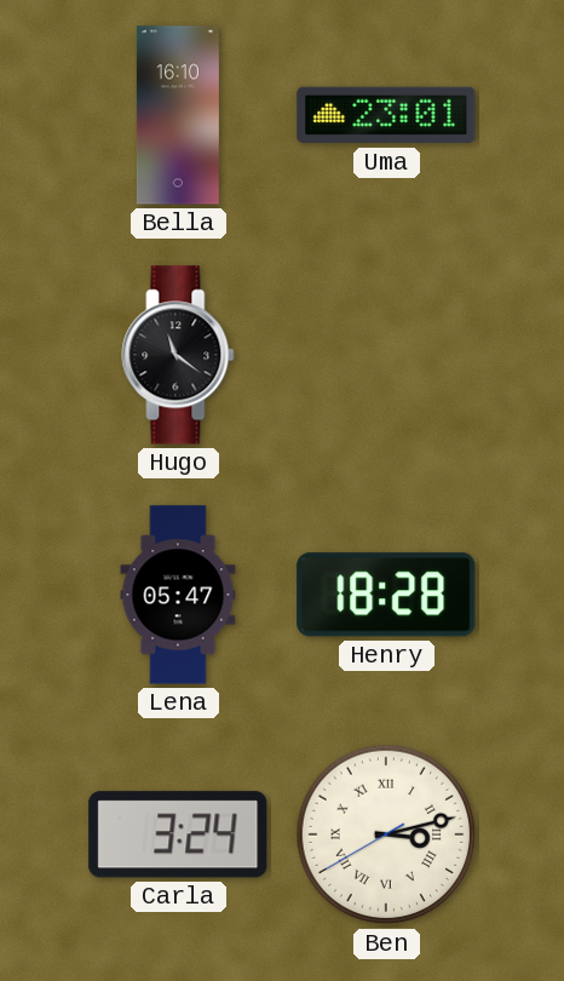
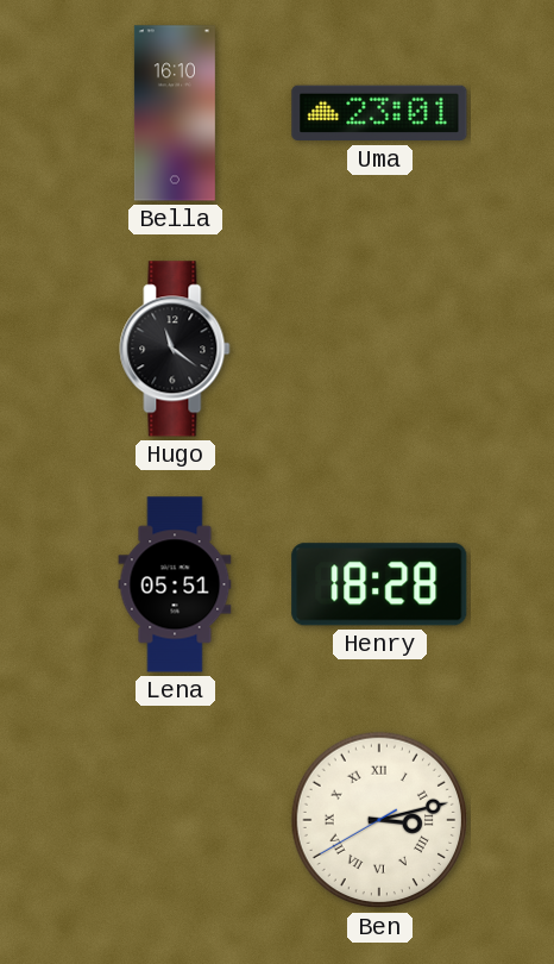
Lena: 05:47 -> 05:51
Carla: 3:24 -> none
